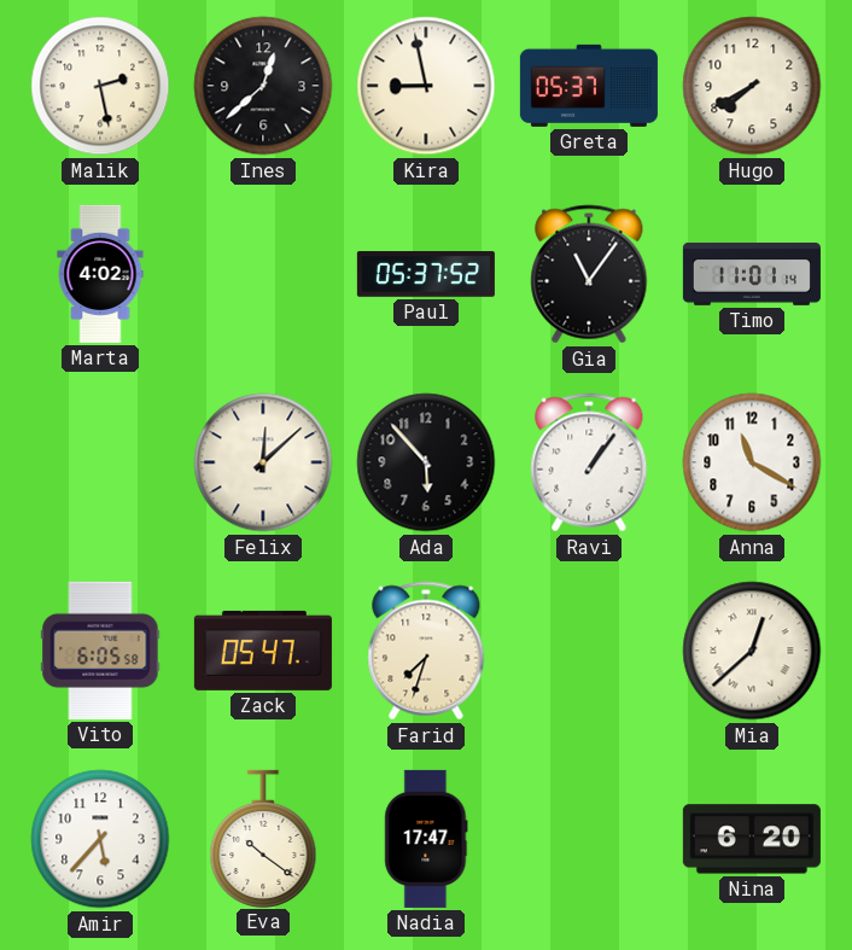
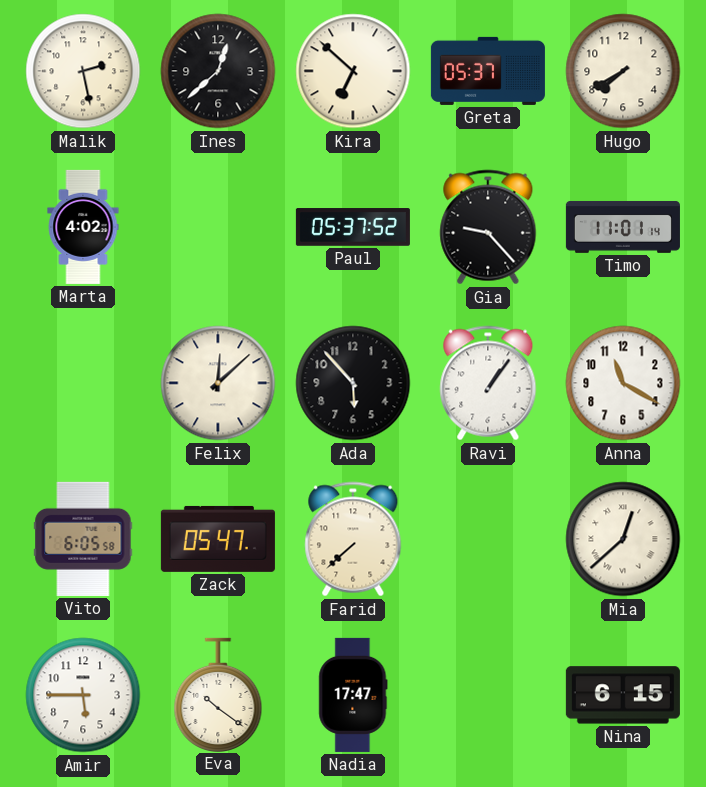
Kira: 8:58 -> 6:52
Gia: 11:06 -> 9:23
Farid: 7:33 -> 7:38
Amir: 5:37 -> 5:45
Nina: 6:20 -> 6:15
